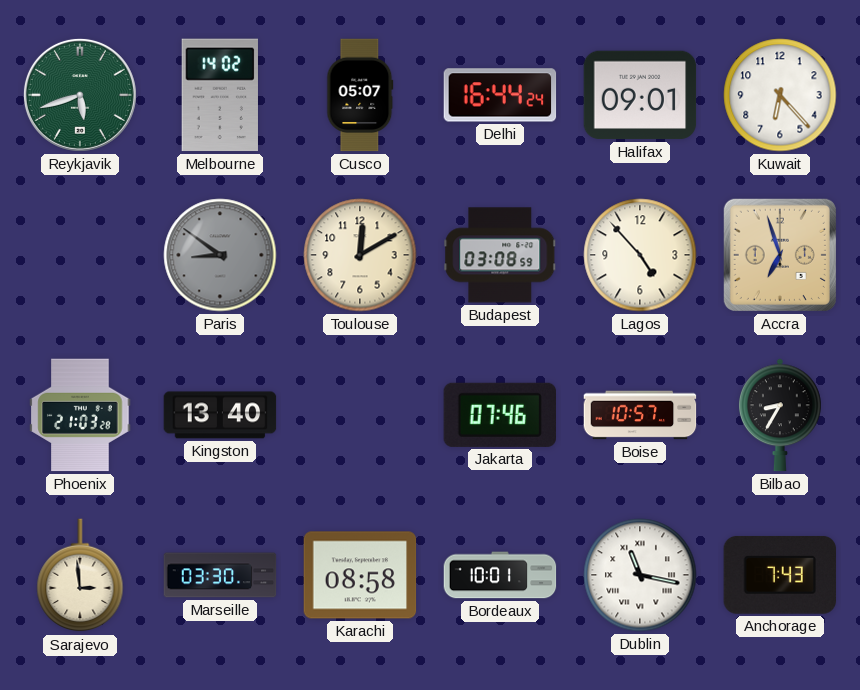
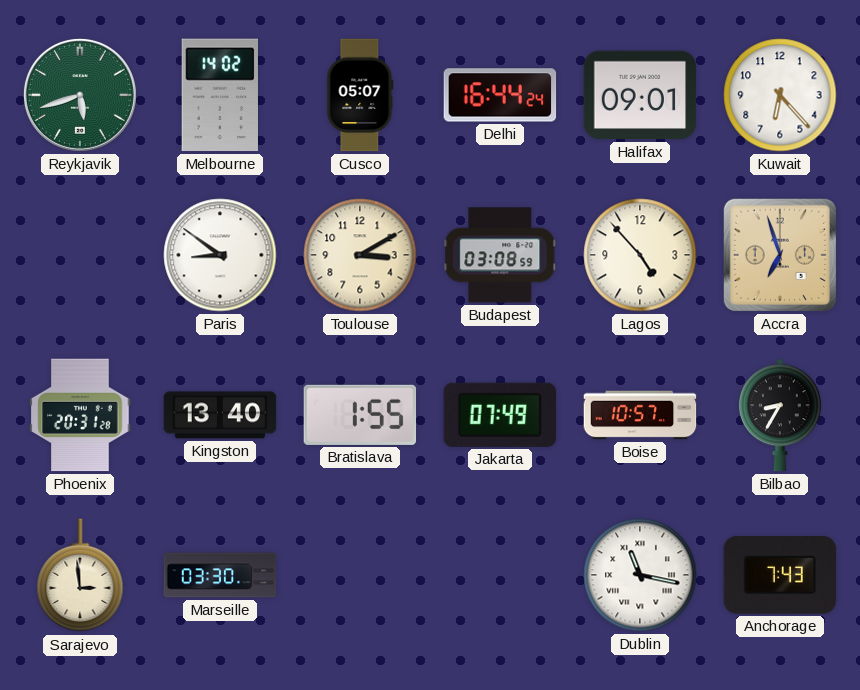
Paris dial: grey -> white
Toulouse: 12:10 -> 3:10
Phoenix: 21:03 -> 20:31
Bratislava: none -> 1:55
Jakarta: 07:46 -> 07:49
Karachi: 08:58 -> none
Bordeaux: 10:01 -> none
